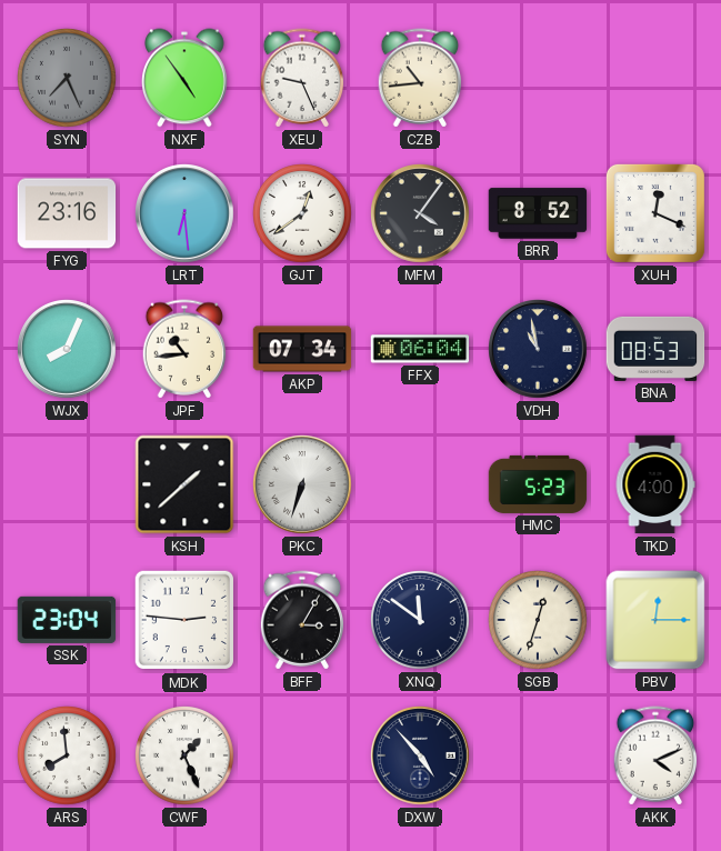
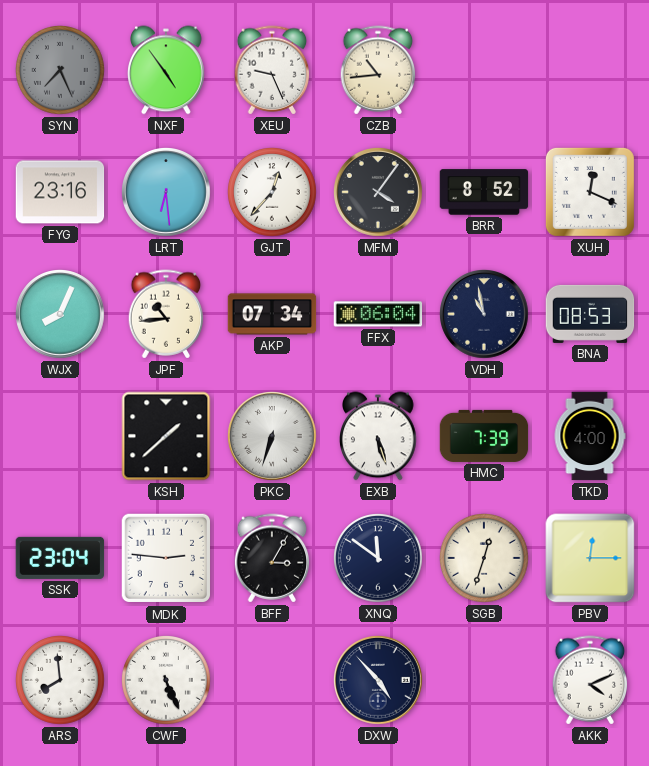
GJT: 12:39 -> 12:37
EXB: none -> 5:27
HMC: 5:23 -> 7:39
CWF: 1:26 -> 5:26
